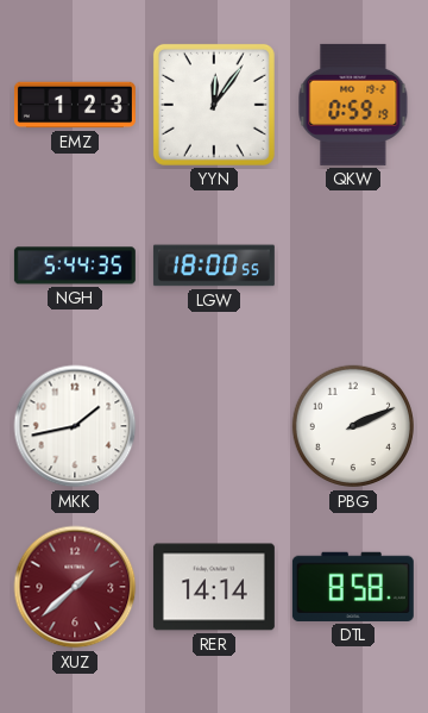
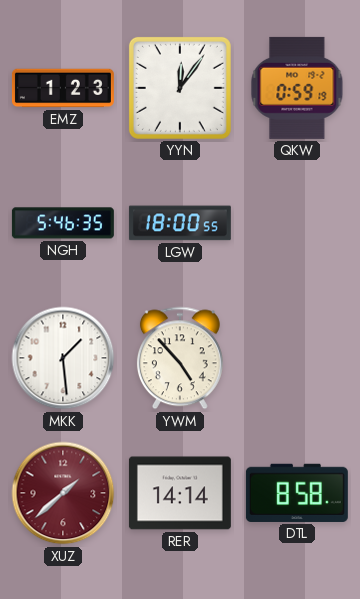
NGH: 5:44 -> 5:46
MKK: 1:43 -> 1:29
YWM: none -> 4:53
PBG: 2:11 -> none
